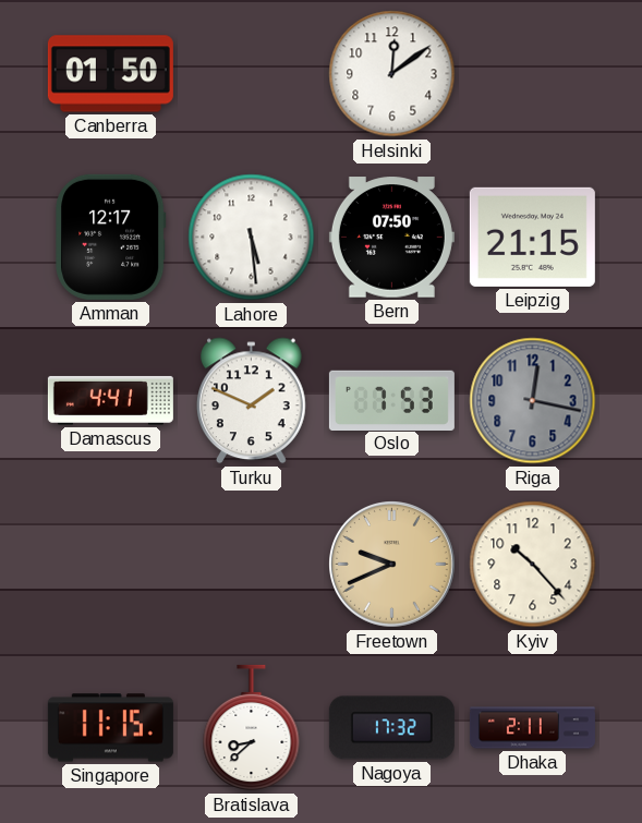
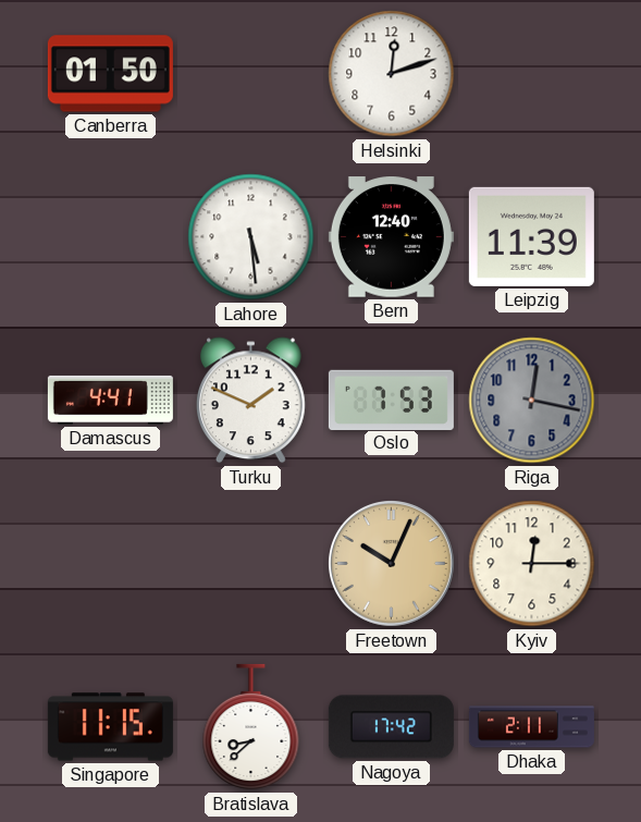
Helsinki: 12:09 -> 12:12
Amman: 12:17 -> none
Bern: 07:50 -> 12:40
Leipzig: 21:15 -> 11:39
Freetown: 9:41 -> 10:04
Kyiv: 10:23 -> 12:15
Nagoya: 17:32 -> 17:42
